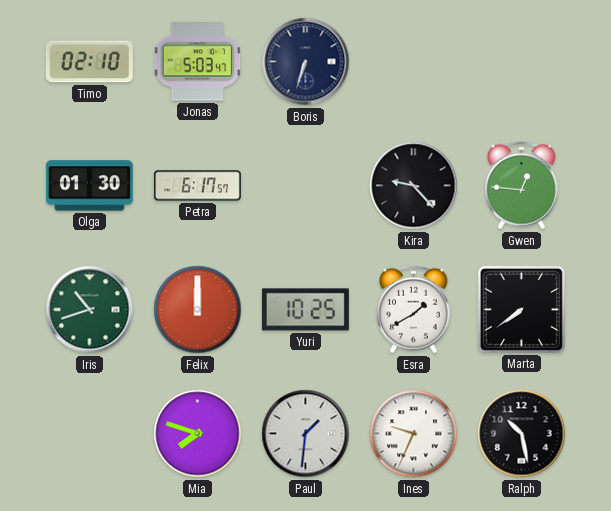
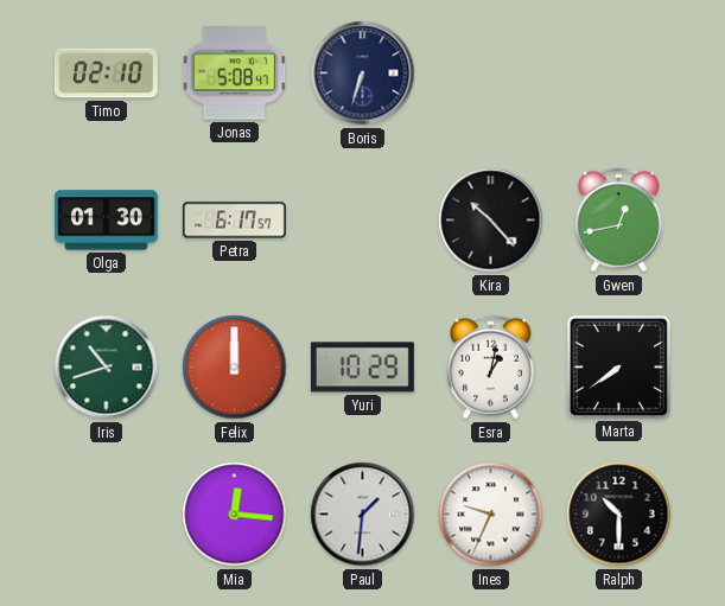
Jonas: 5:03 -> 5:08
Kira: 9:23 -> 10:23
Gwen: 12:46 -> 12:43
Yuri: 10:25 -> 10:29
Esra: 1:40 -> 1:02
Mia: 7:48 -> 12:16
Ralph: 10:28 -> 10:30
